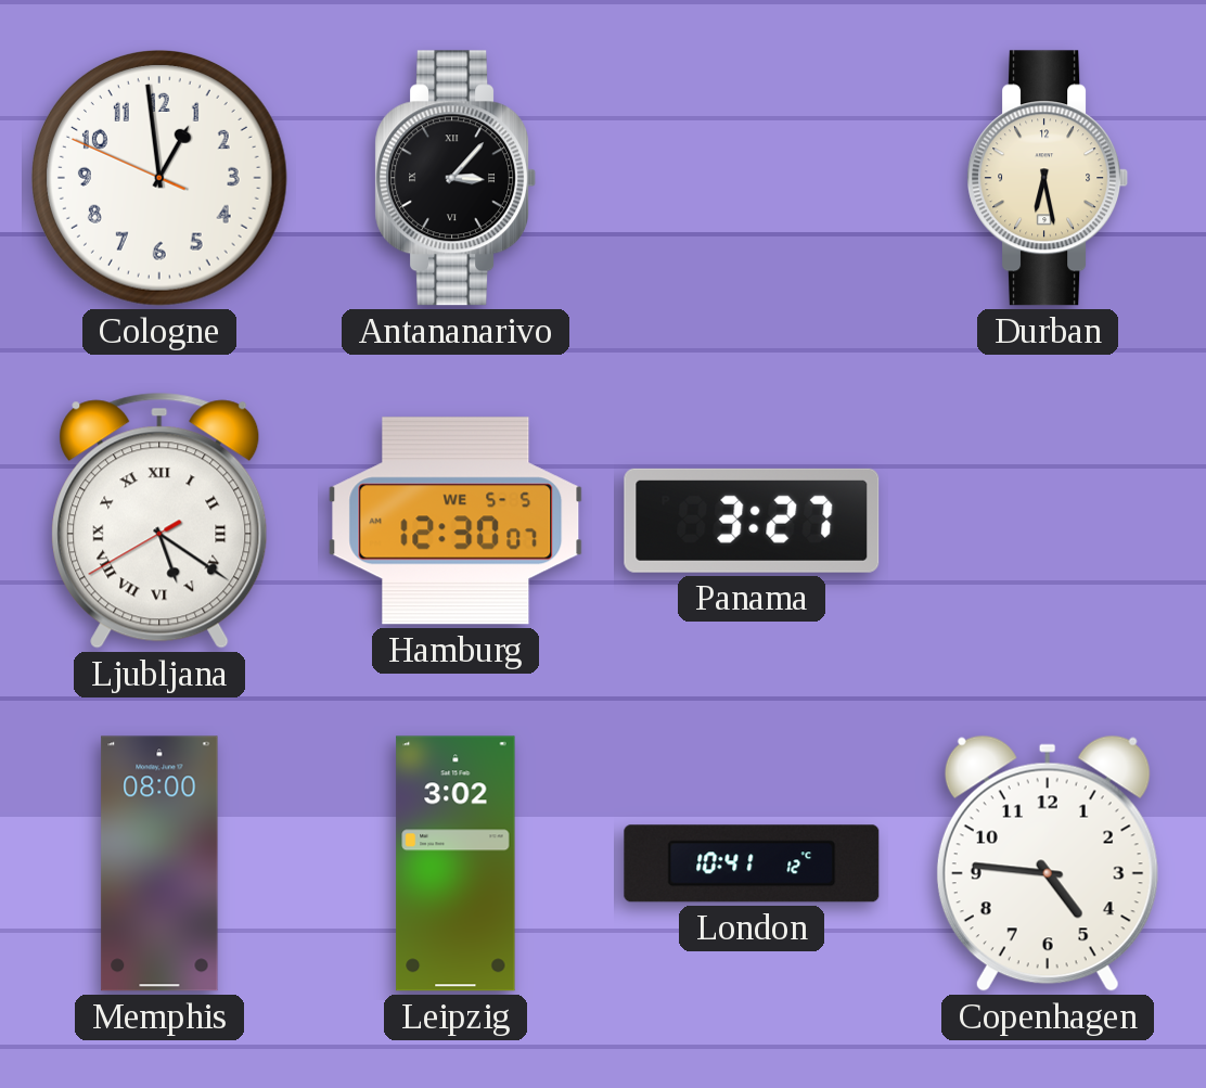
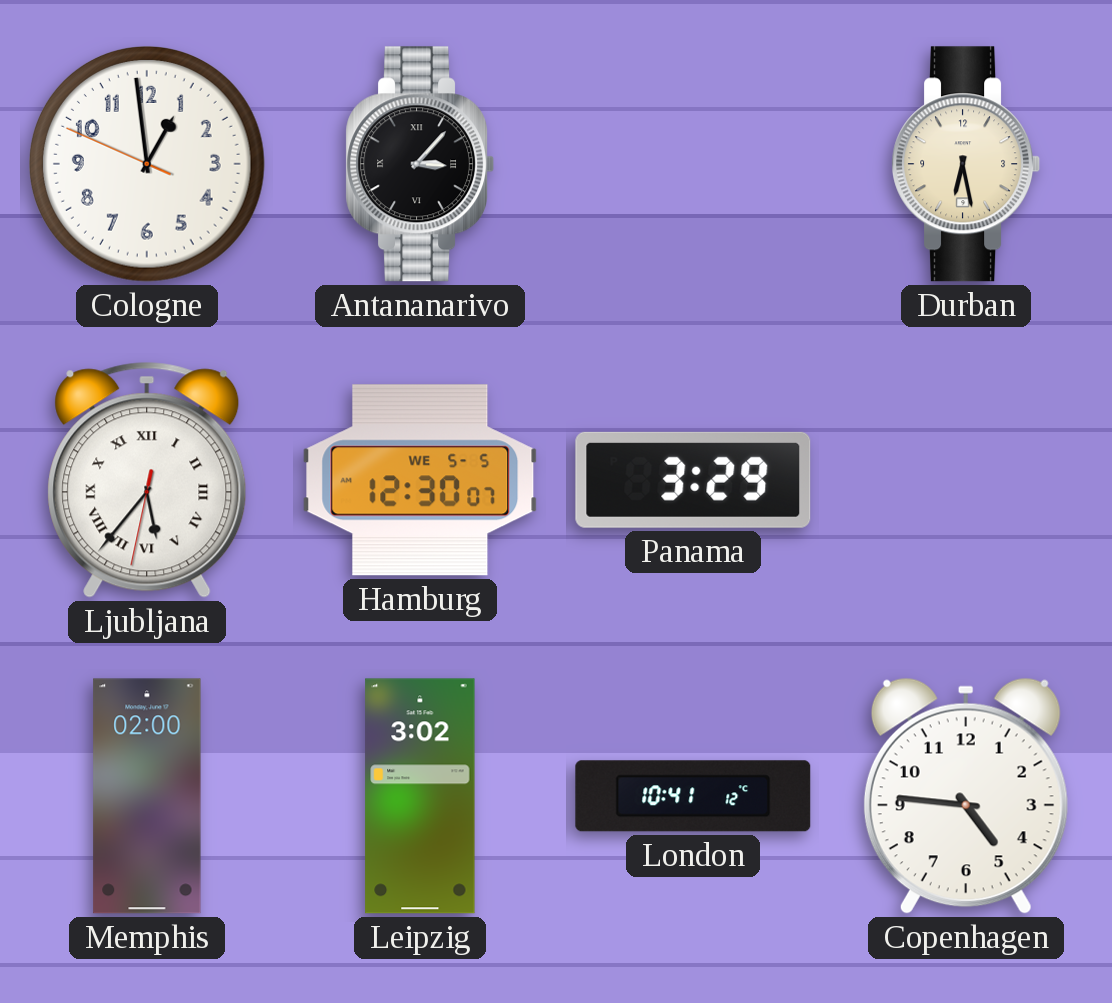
Ljubljana: 5:20 -> 5:36
Panama: 3:27 -> 3:29
Memphis: 08:00 -> 02:00
